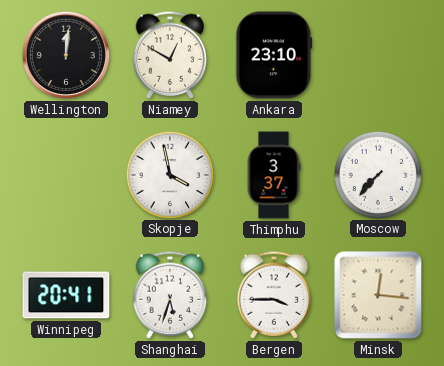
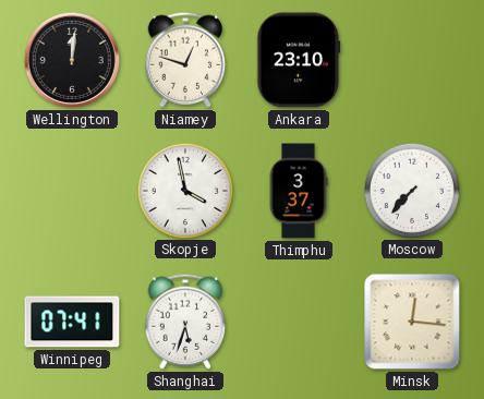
Niamey: 12:50 -> 12:48
Winnipeg: 20:41 -> 07:41
Bergen: 3:45 -> none
